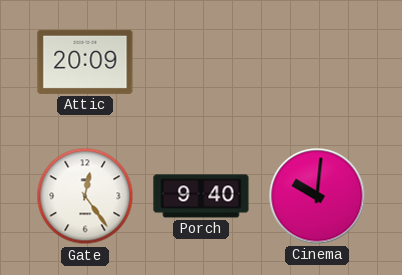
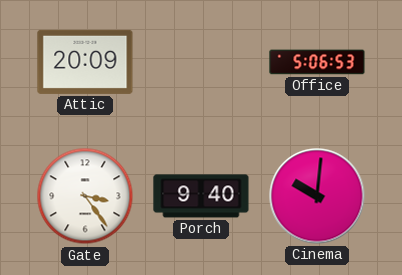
Office: none -> 5:06
Gate: 12:24 -> 3:24
